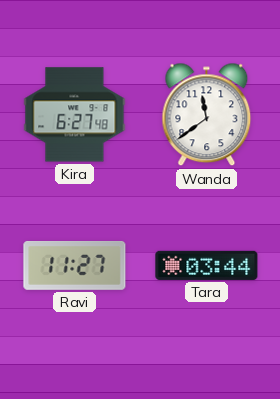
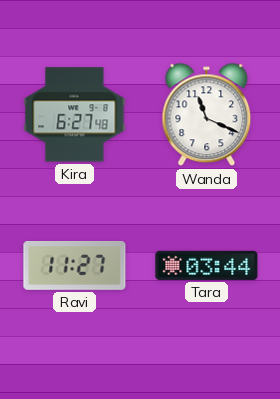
Wanda: 11:39 -> 11:19
